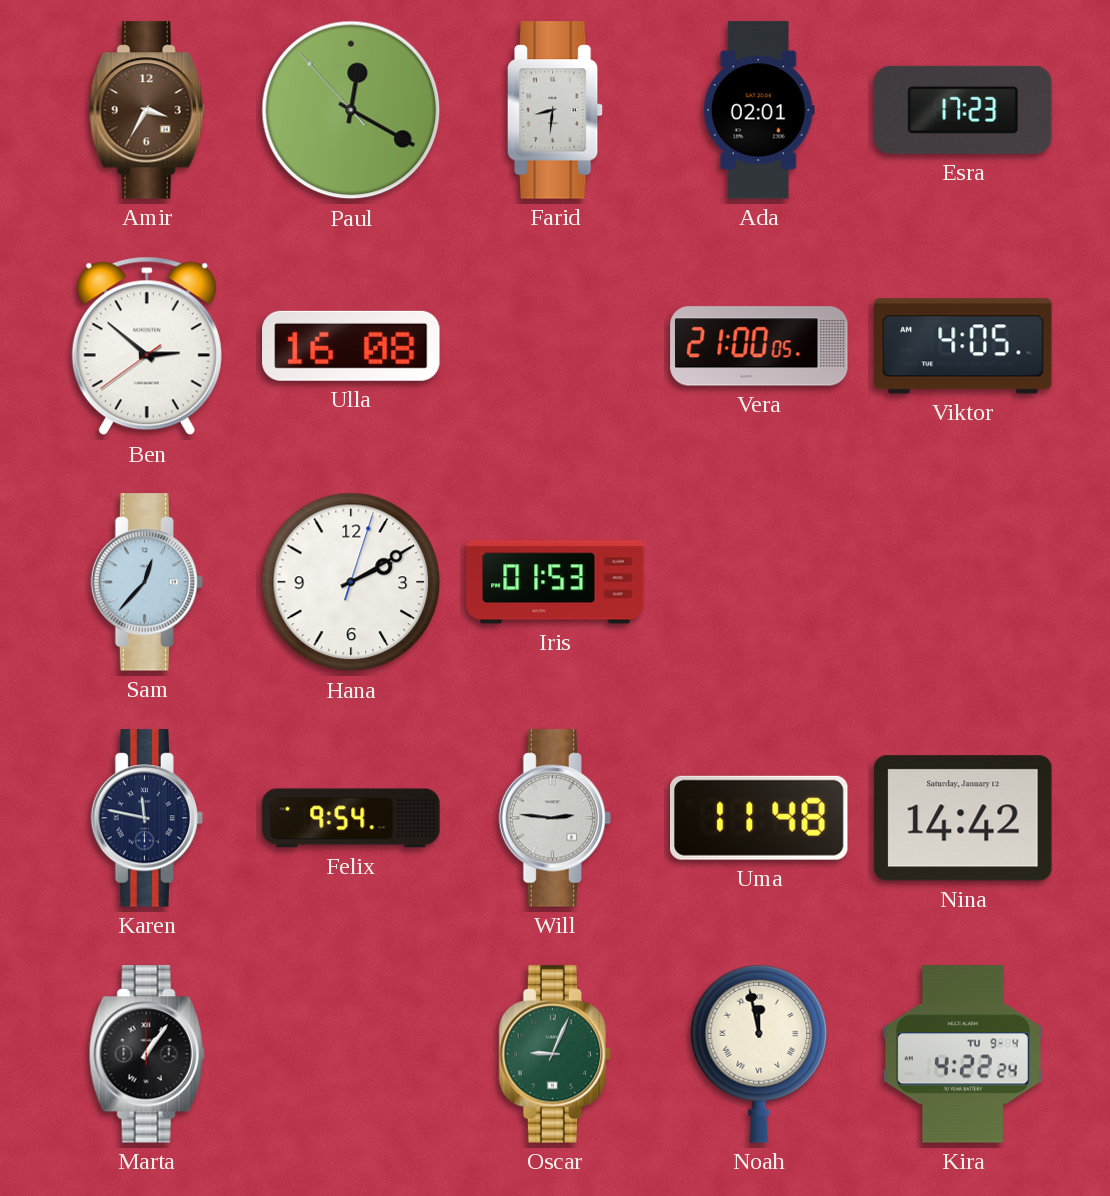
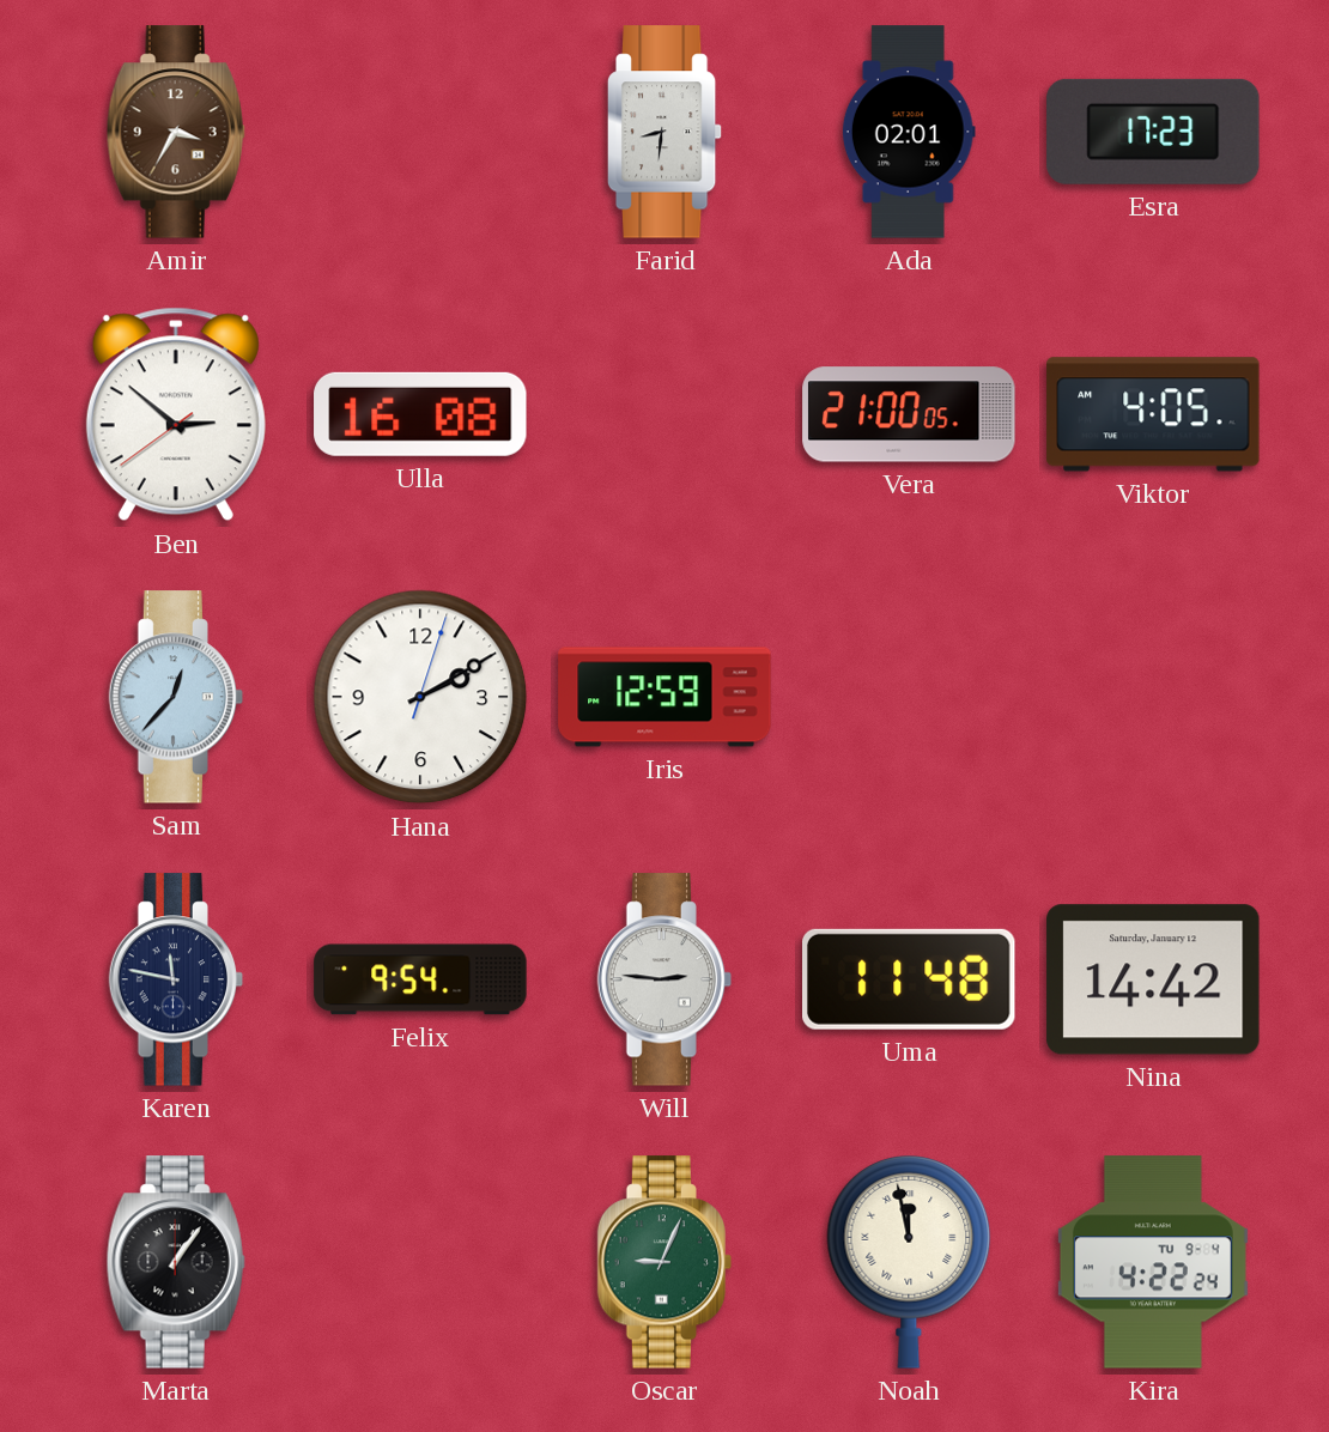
Paul: 12:19 -> none
Iris: 01:53 -> 12:59
